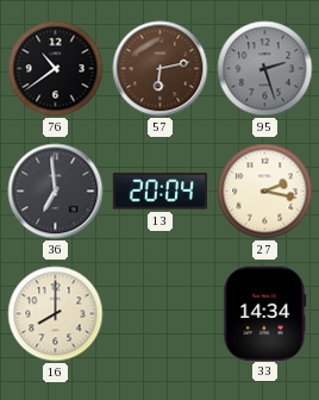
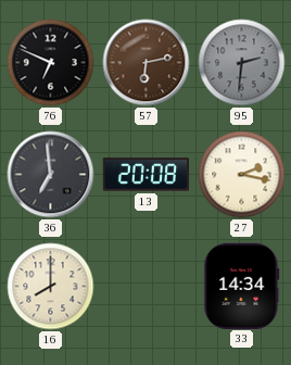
76: 10:39 -> 6:49
95: 2:27 -> 2:31
13: 20:04 -> 20:08
